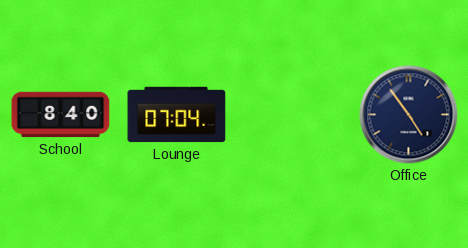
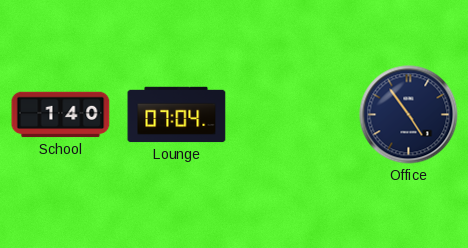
School: 8:40 -> 1:40
